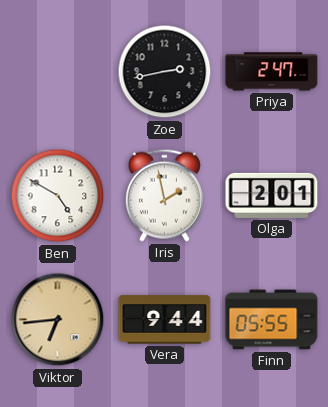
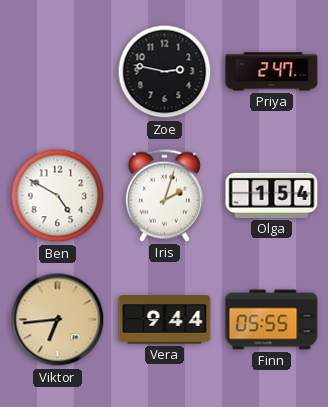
Zoe: 2:43 -> 2:47
Iris: 1:58 -> 2:03
Olga: 2:01 -> 1:54
